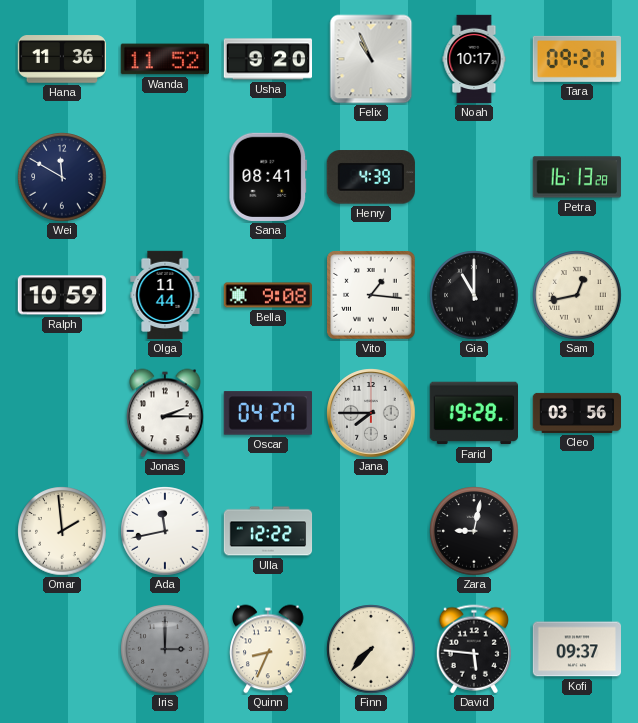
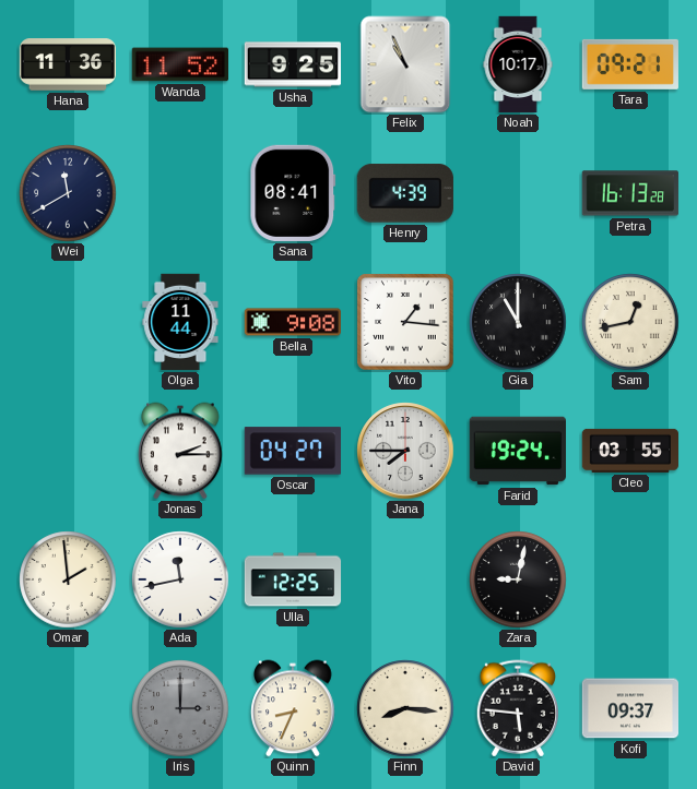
Usha: 9:20 -> 9:25
Wei: 11:50 -> 11:40
Ralph: 10:59 -> none
Farid: 19:28 -> 19:24
Cleo: 03:56 -> 03:55
Ulla: 12:22 -> 12:25
Finn: 7:37 -> 8:16
